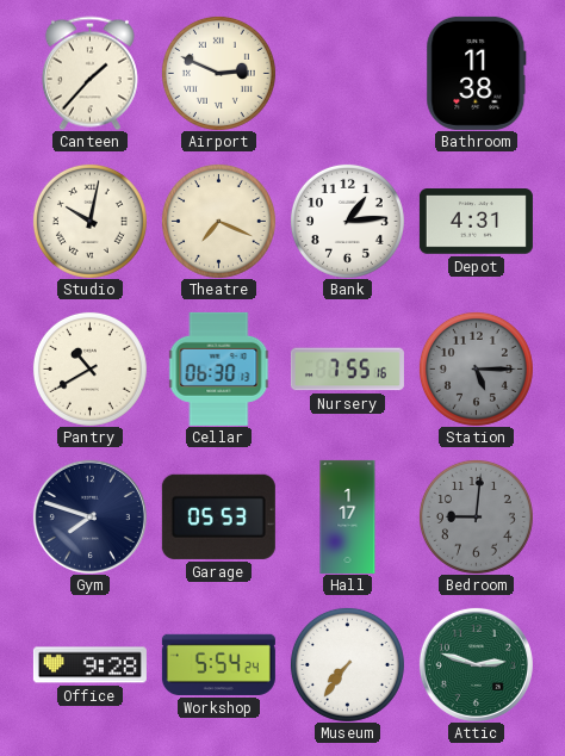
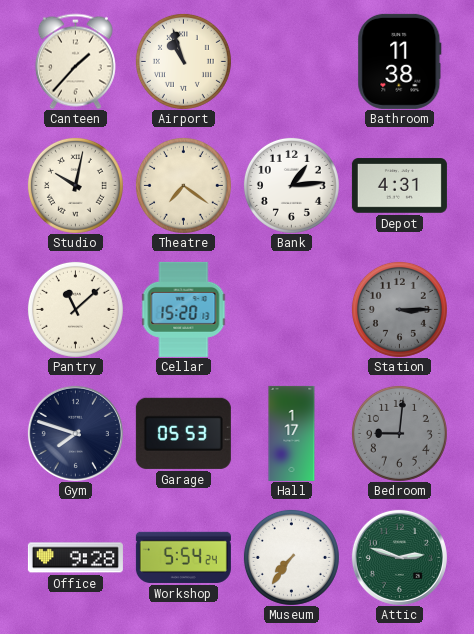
Airport: 2:49 -> 10:57
Theatre: 7:19 -> 7:21
Pantry: 10:40 -> 11:08
Cellar: 06:30 -> 15:20
Nursery: 7:55 -> none
Station: 5:15 -> 3:15
